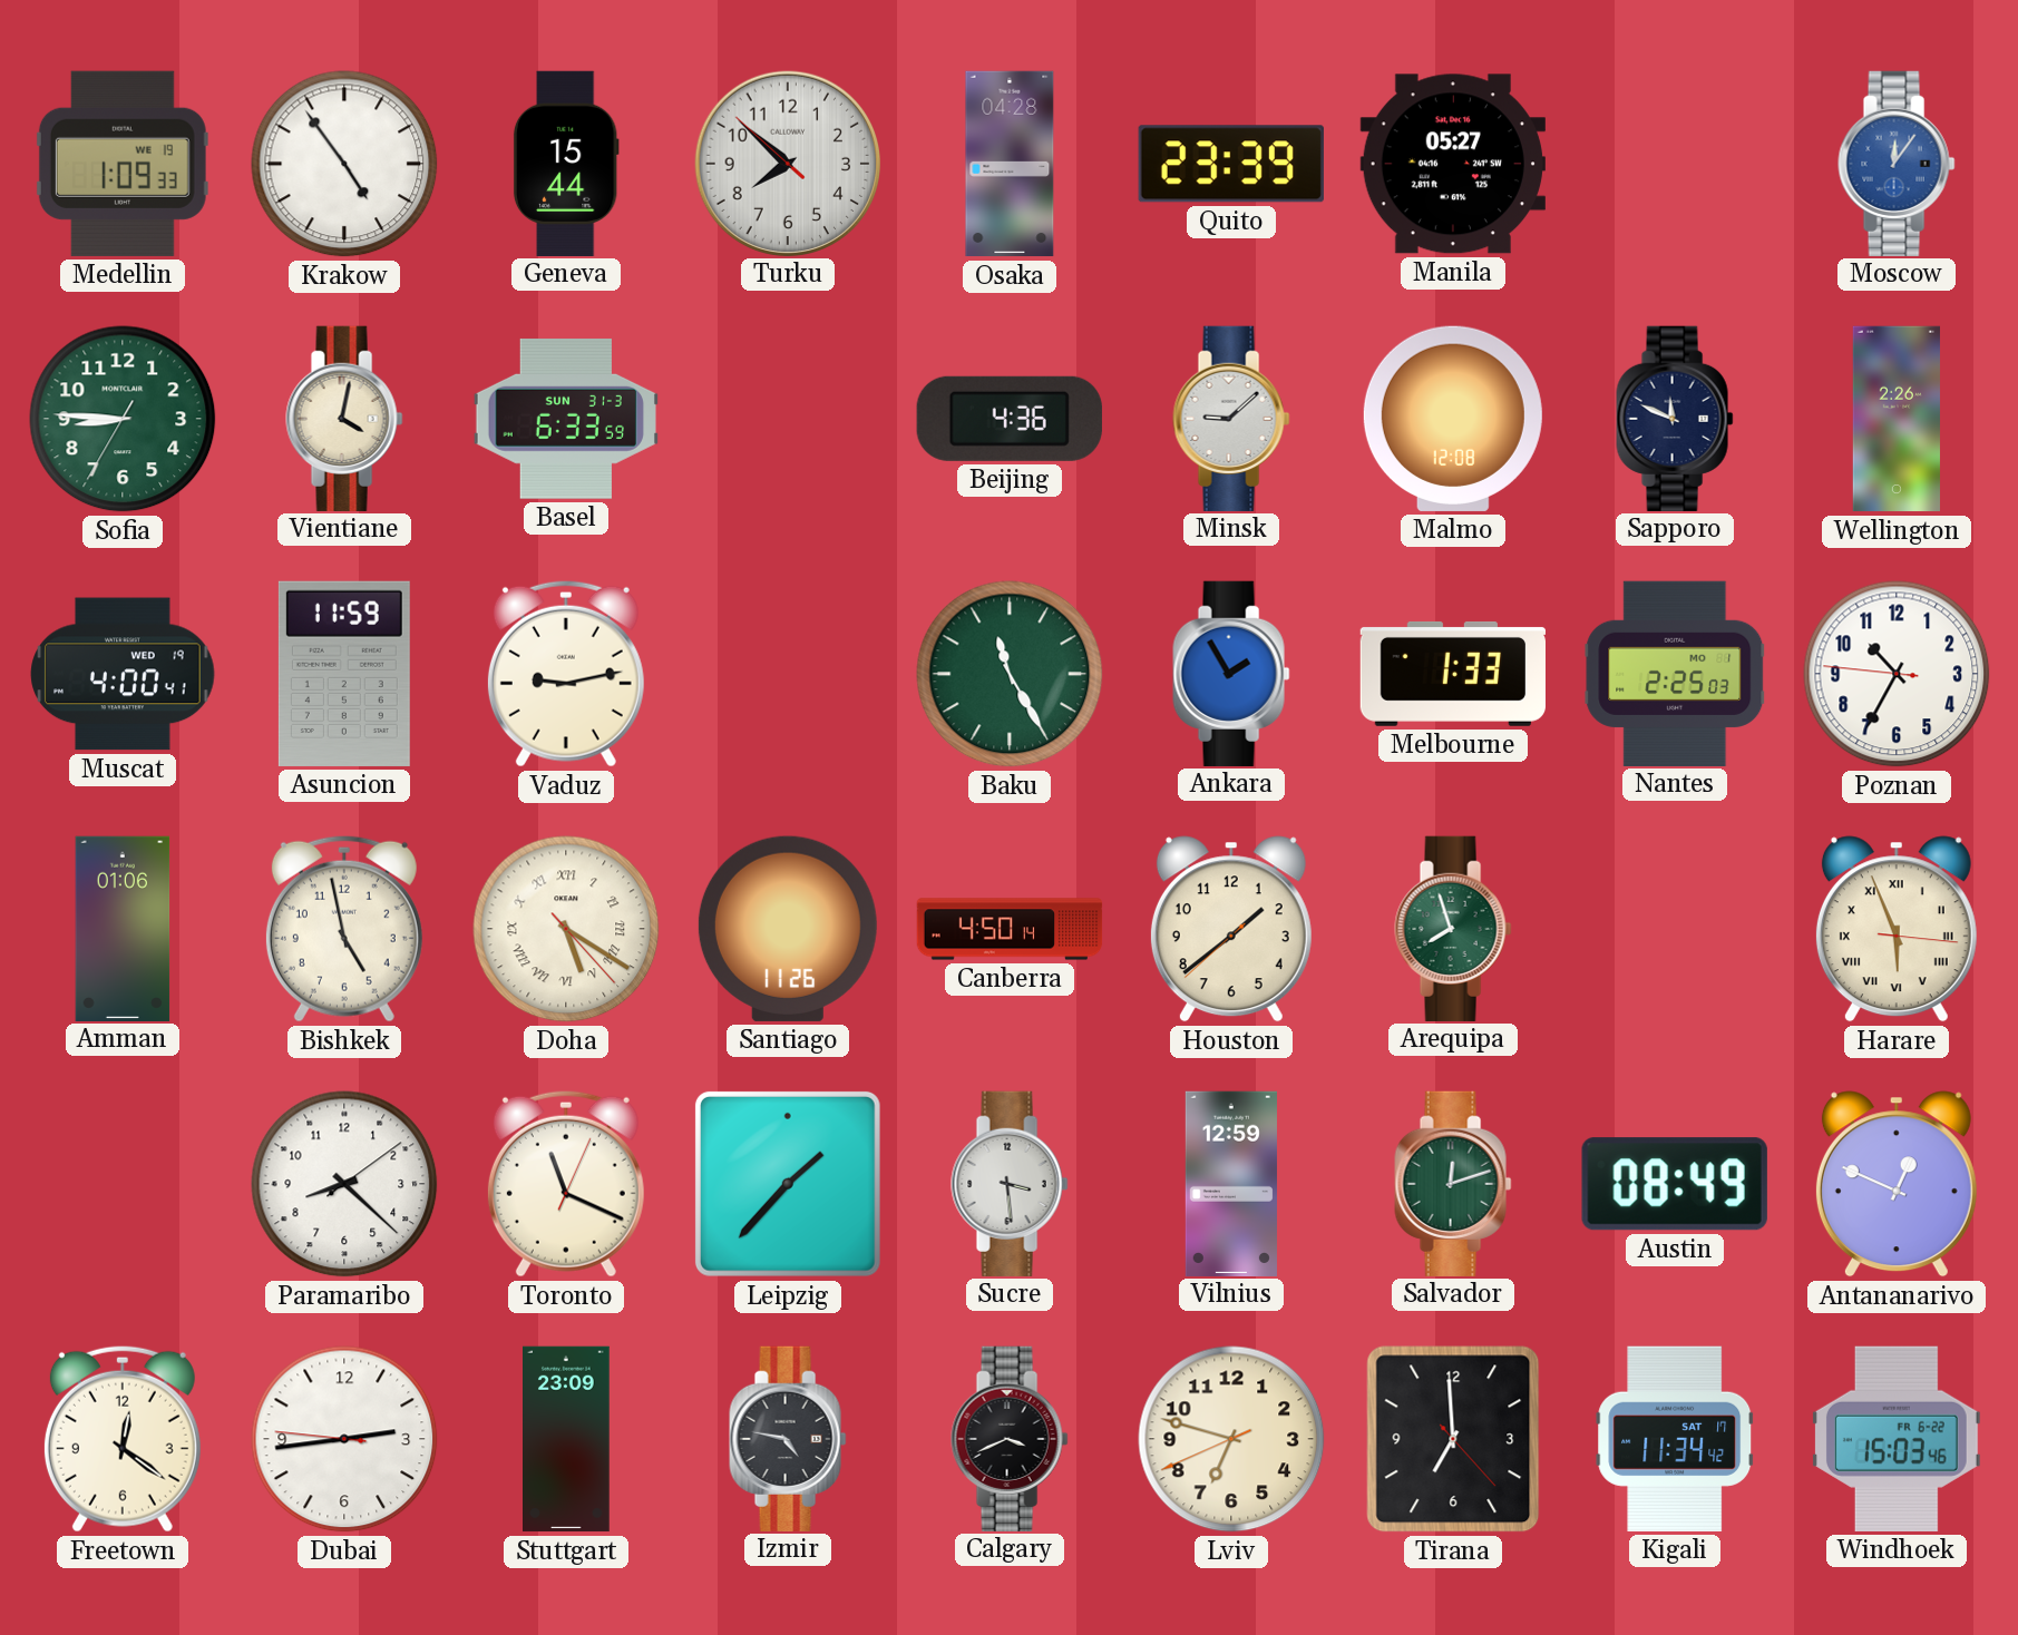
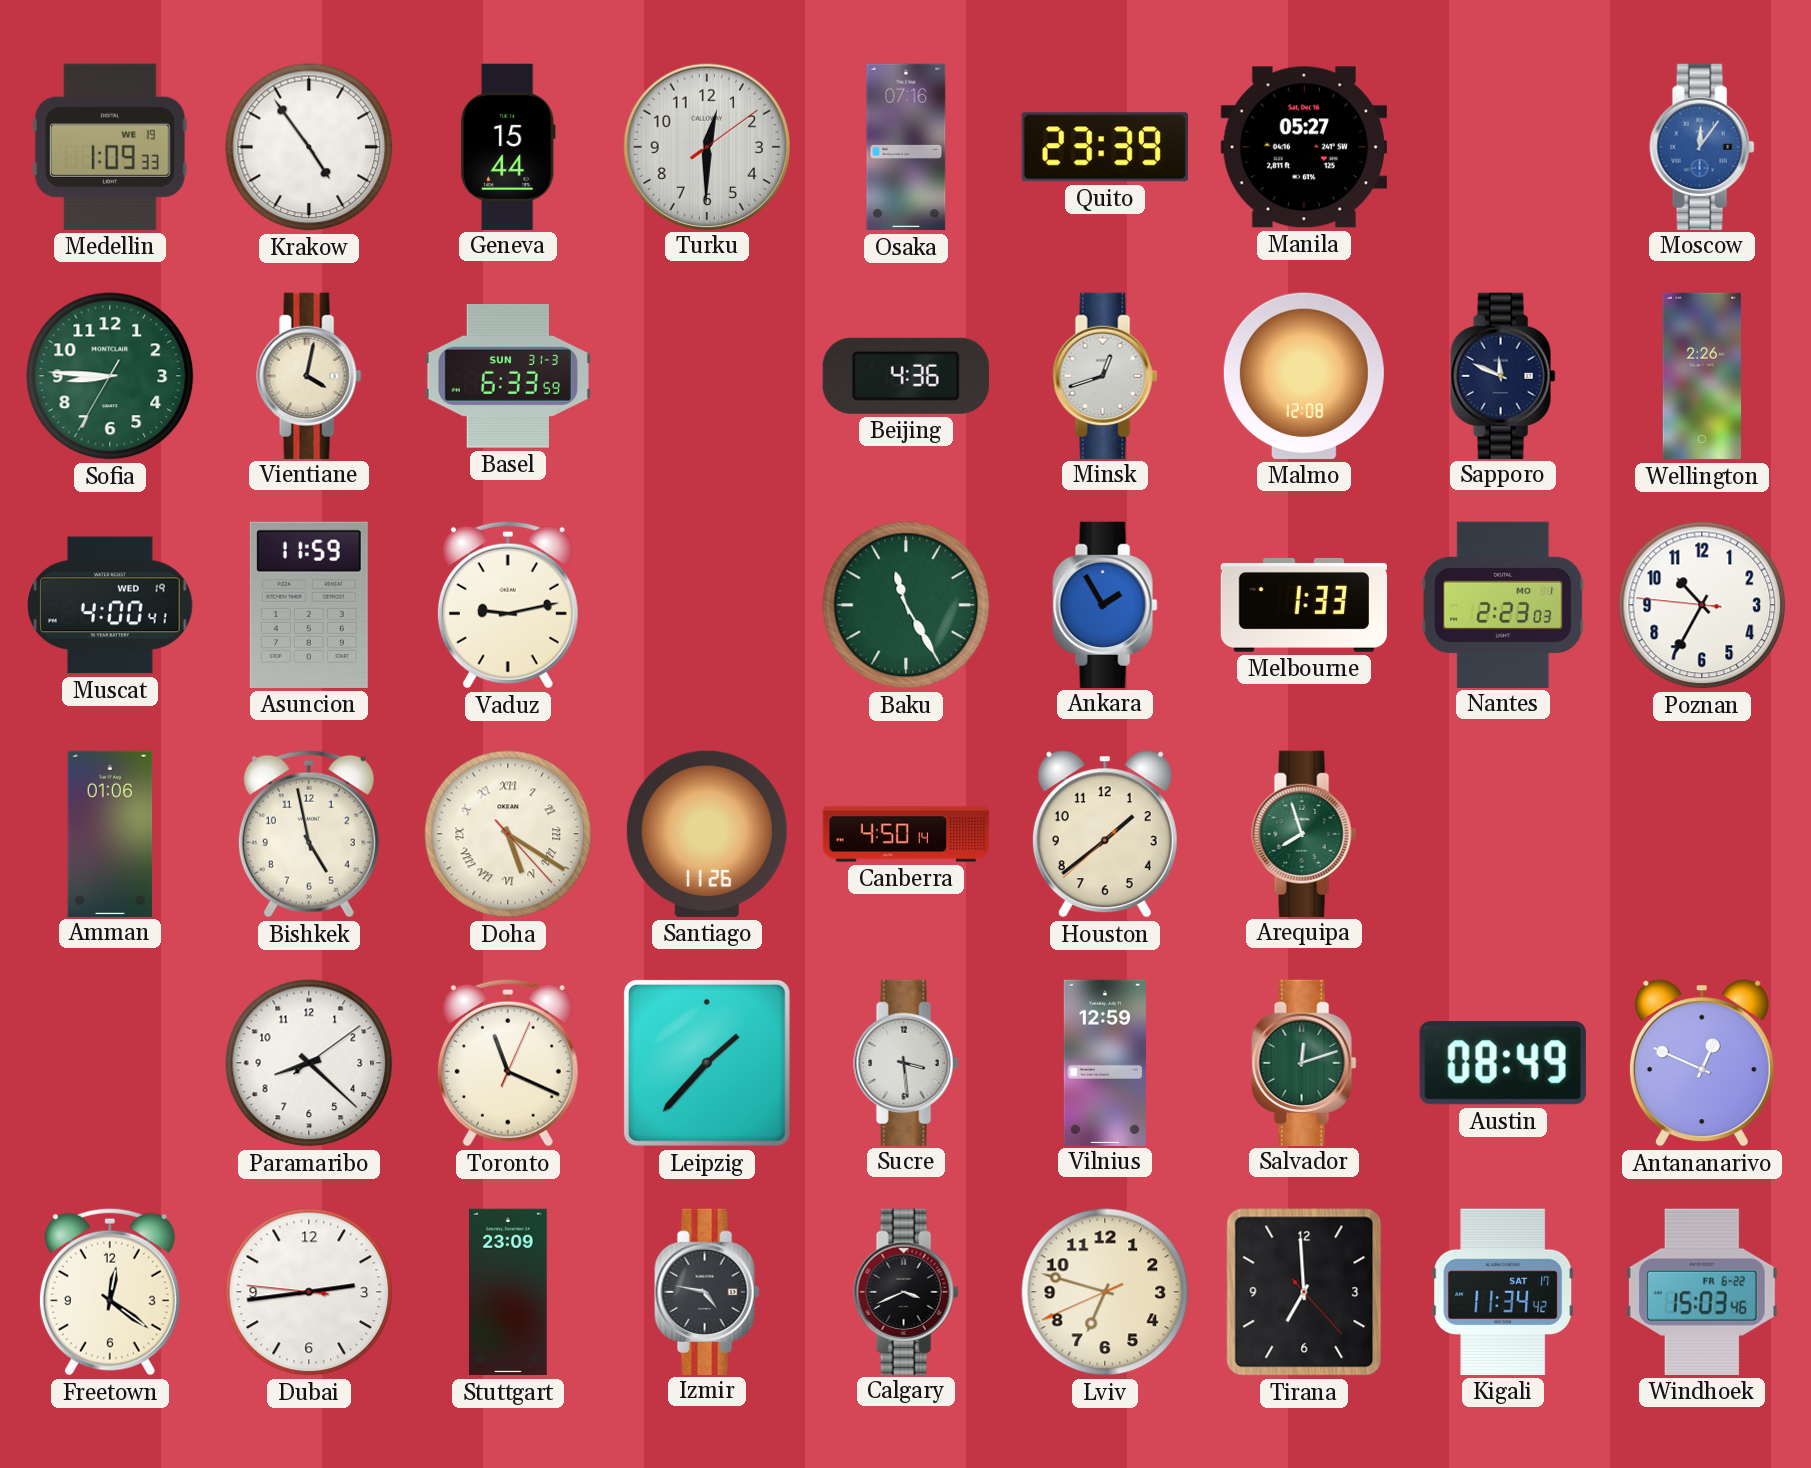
Turku: 7:51 -> 12:30
Osaka: 04:28 -> 07:16
Minsk: 9:08 -> 12:42
Nantes: 2:25 -> 2:23
Harare: 5:56 -> none
